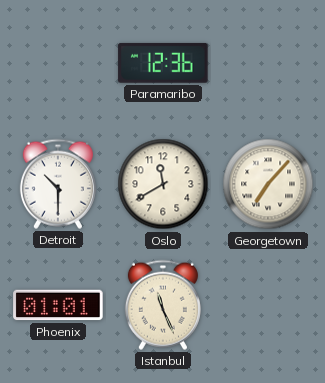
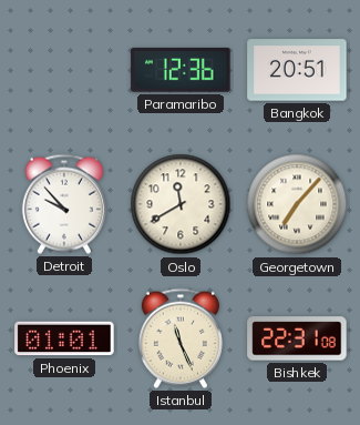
Bangkok: none -> 20:51
Detroit: 10:30 -> 9:53
Bishkek: none -> 22:31
